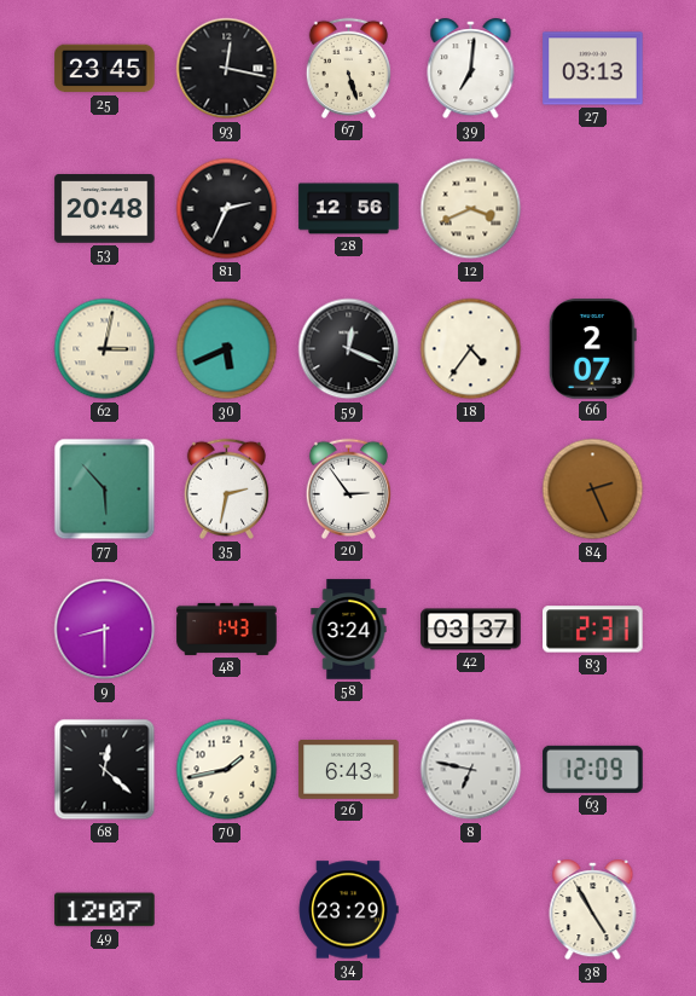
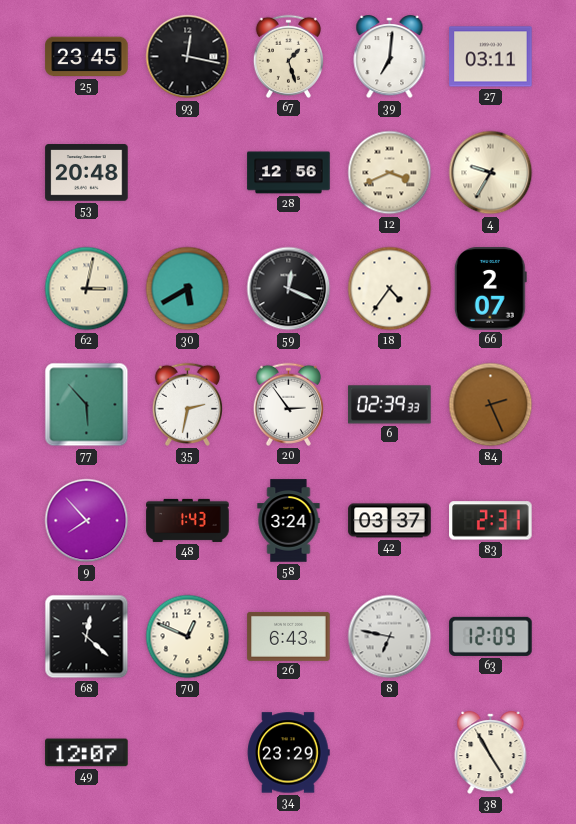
67: 5:27 -> 1:27
27: 03:13 -> 03:11
81: 2:34 -> none
4: none -> 9:35
30: 5:41 -> 5:40
6: none -> 02:39
9: 8:30 -> 7:53
70: 1:43 -> 12:49
